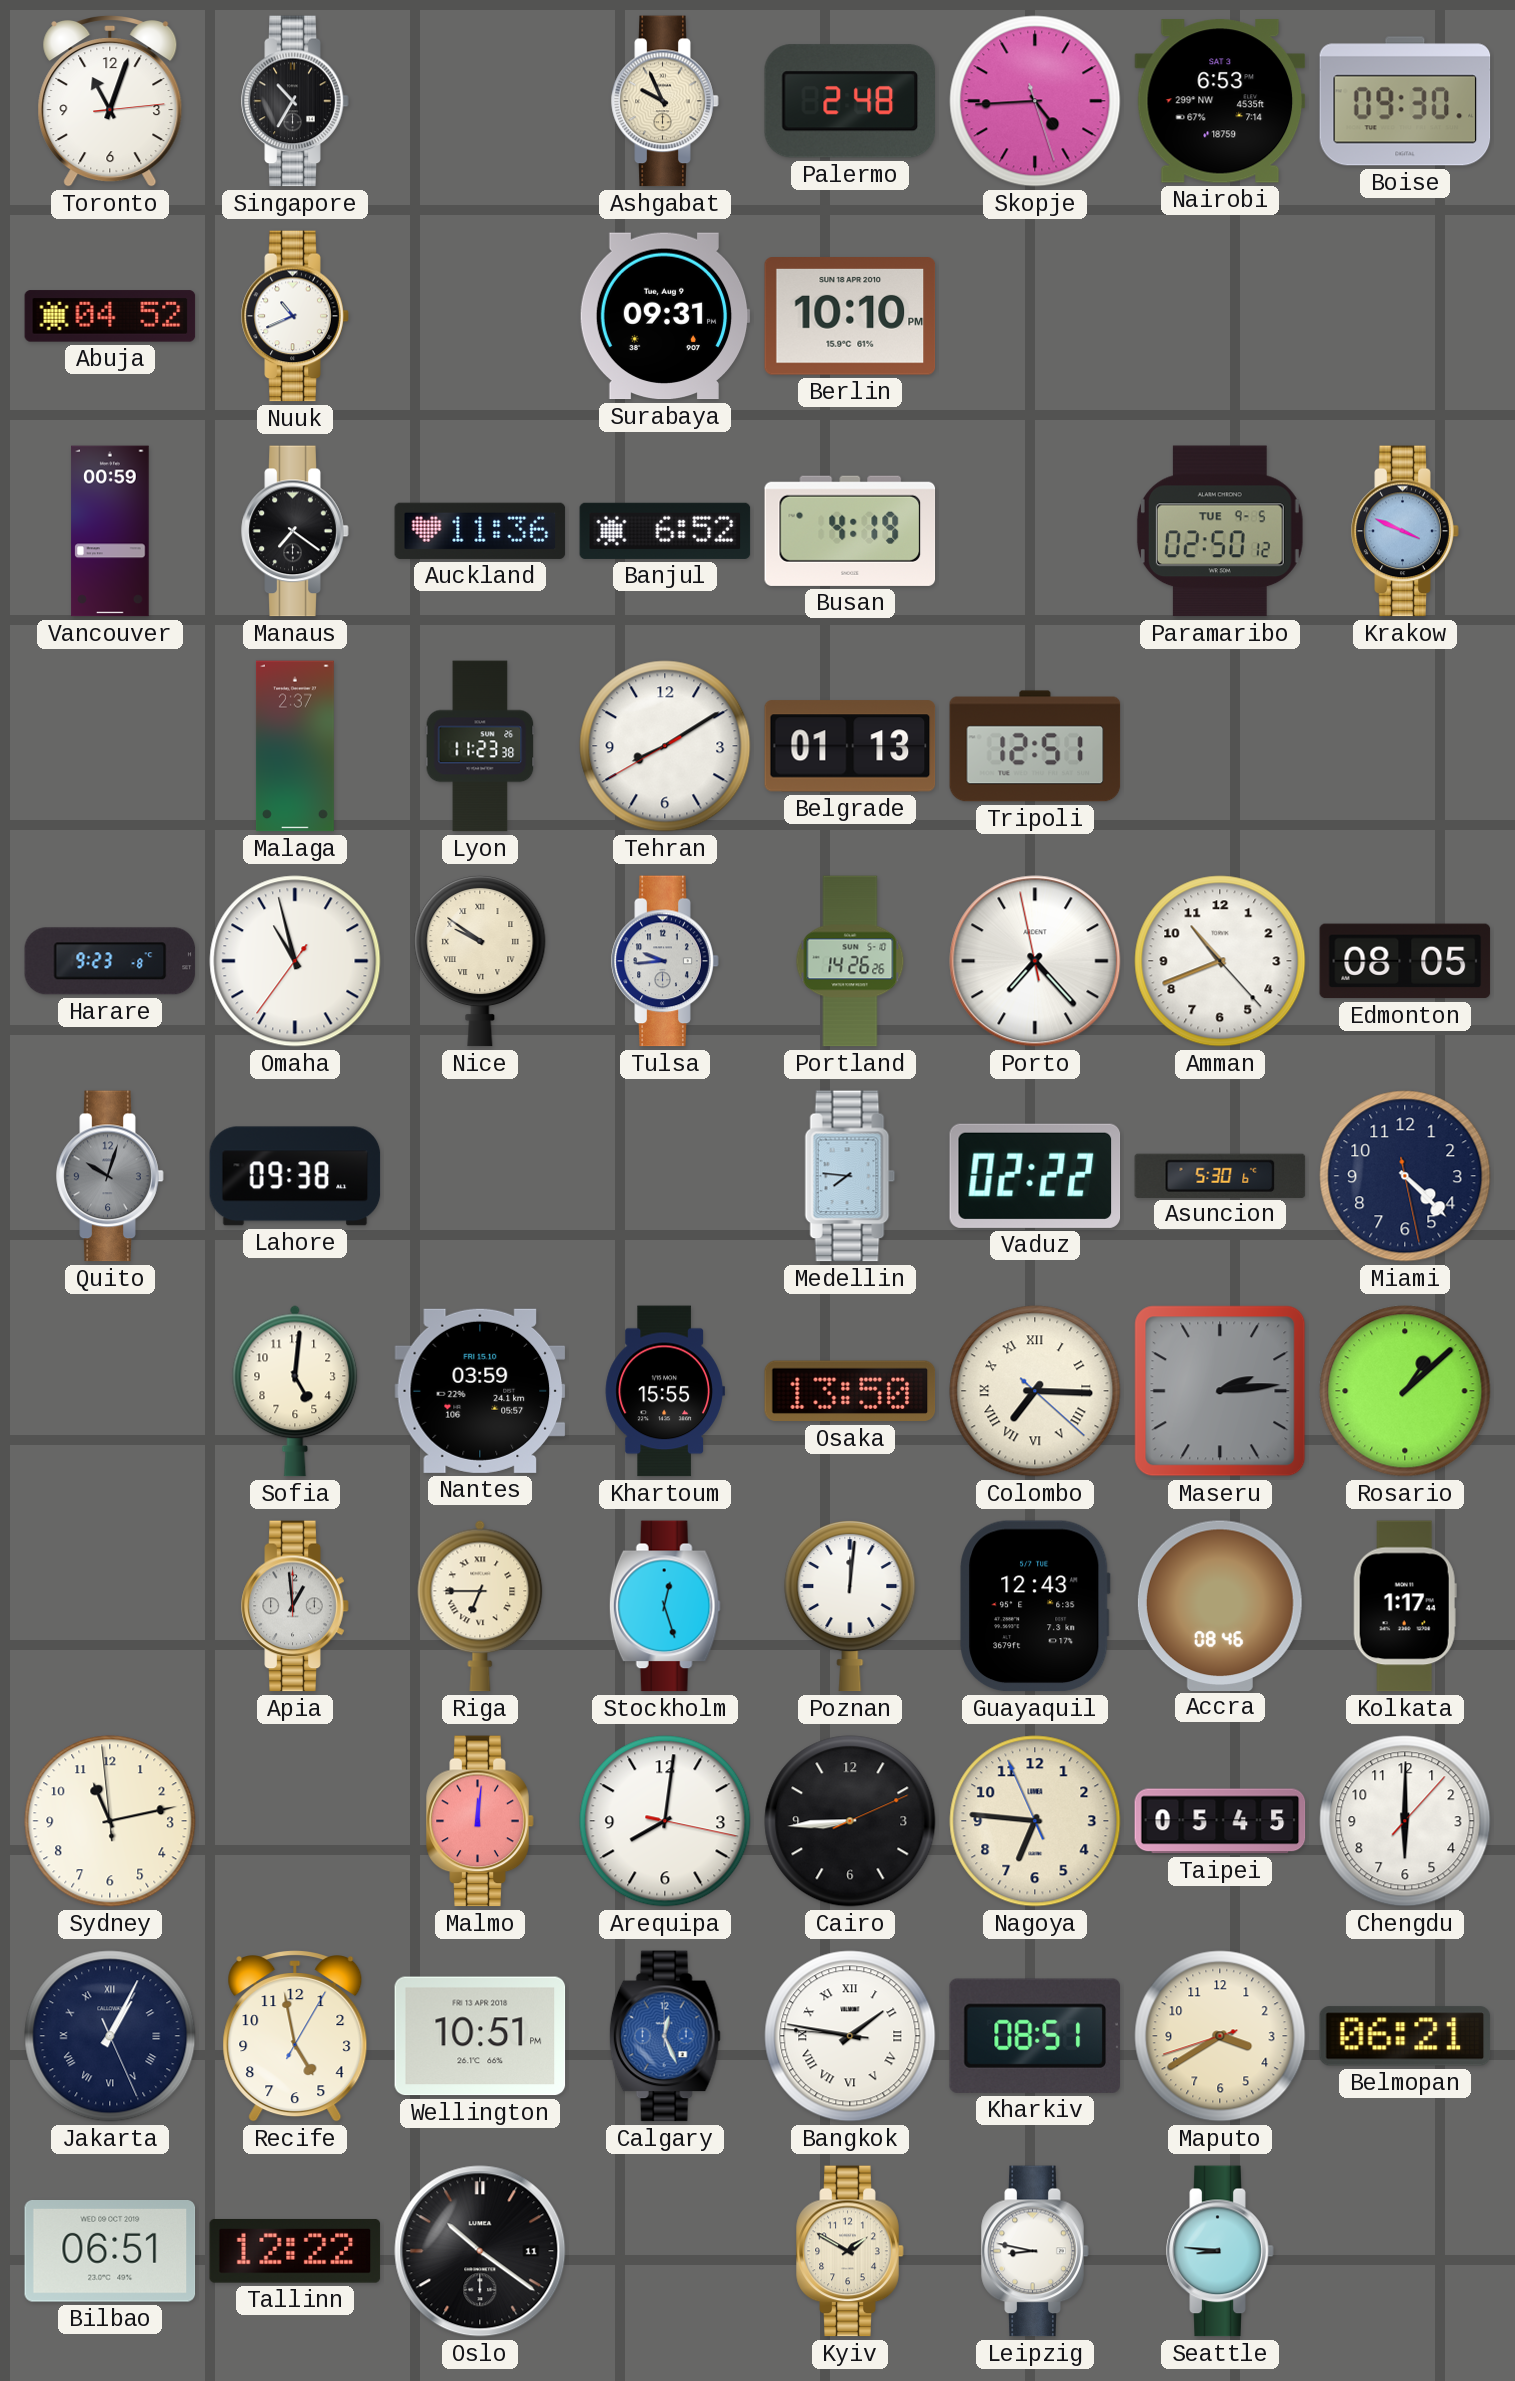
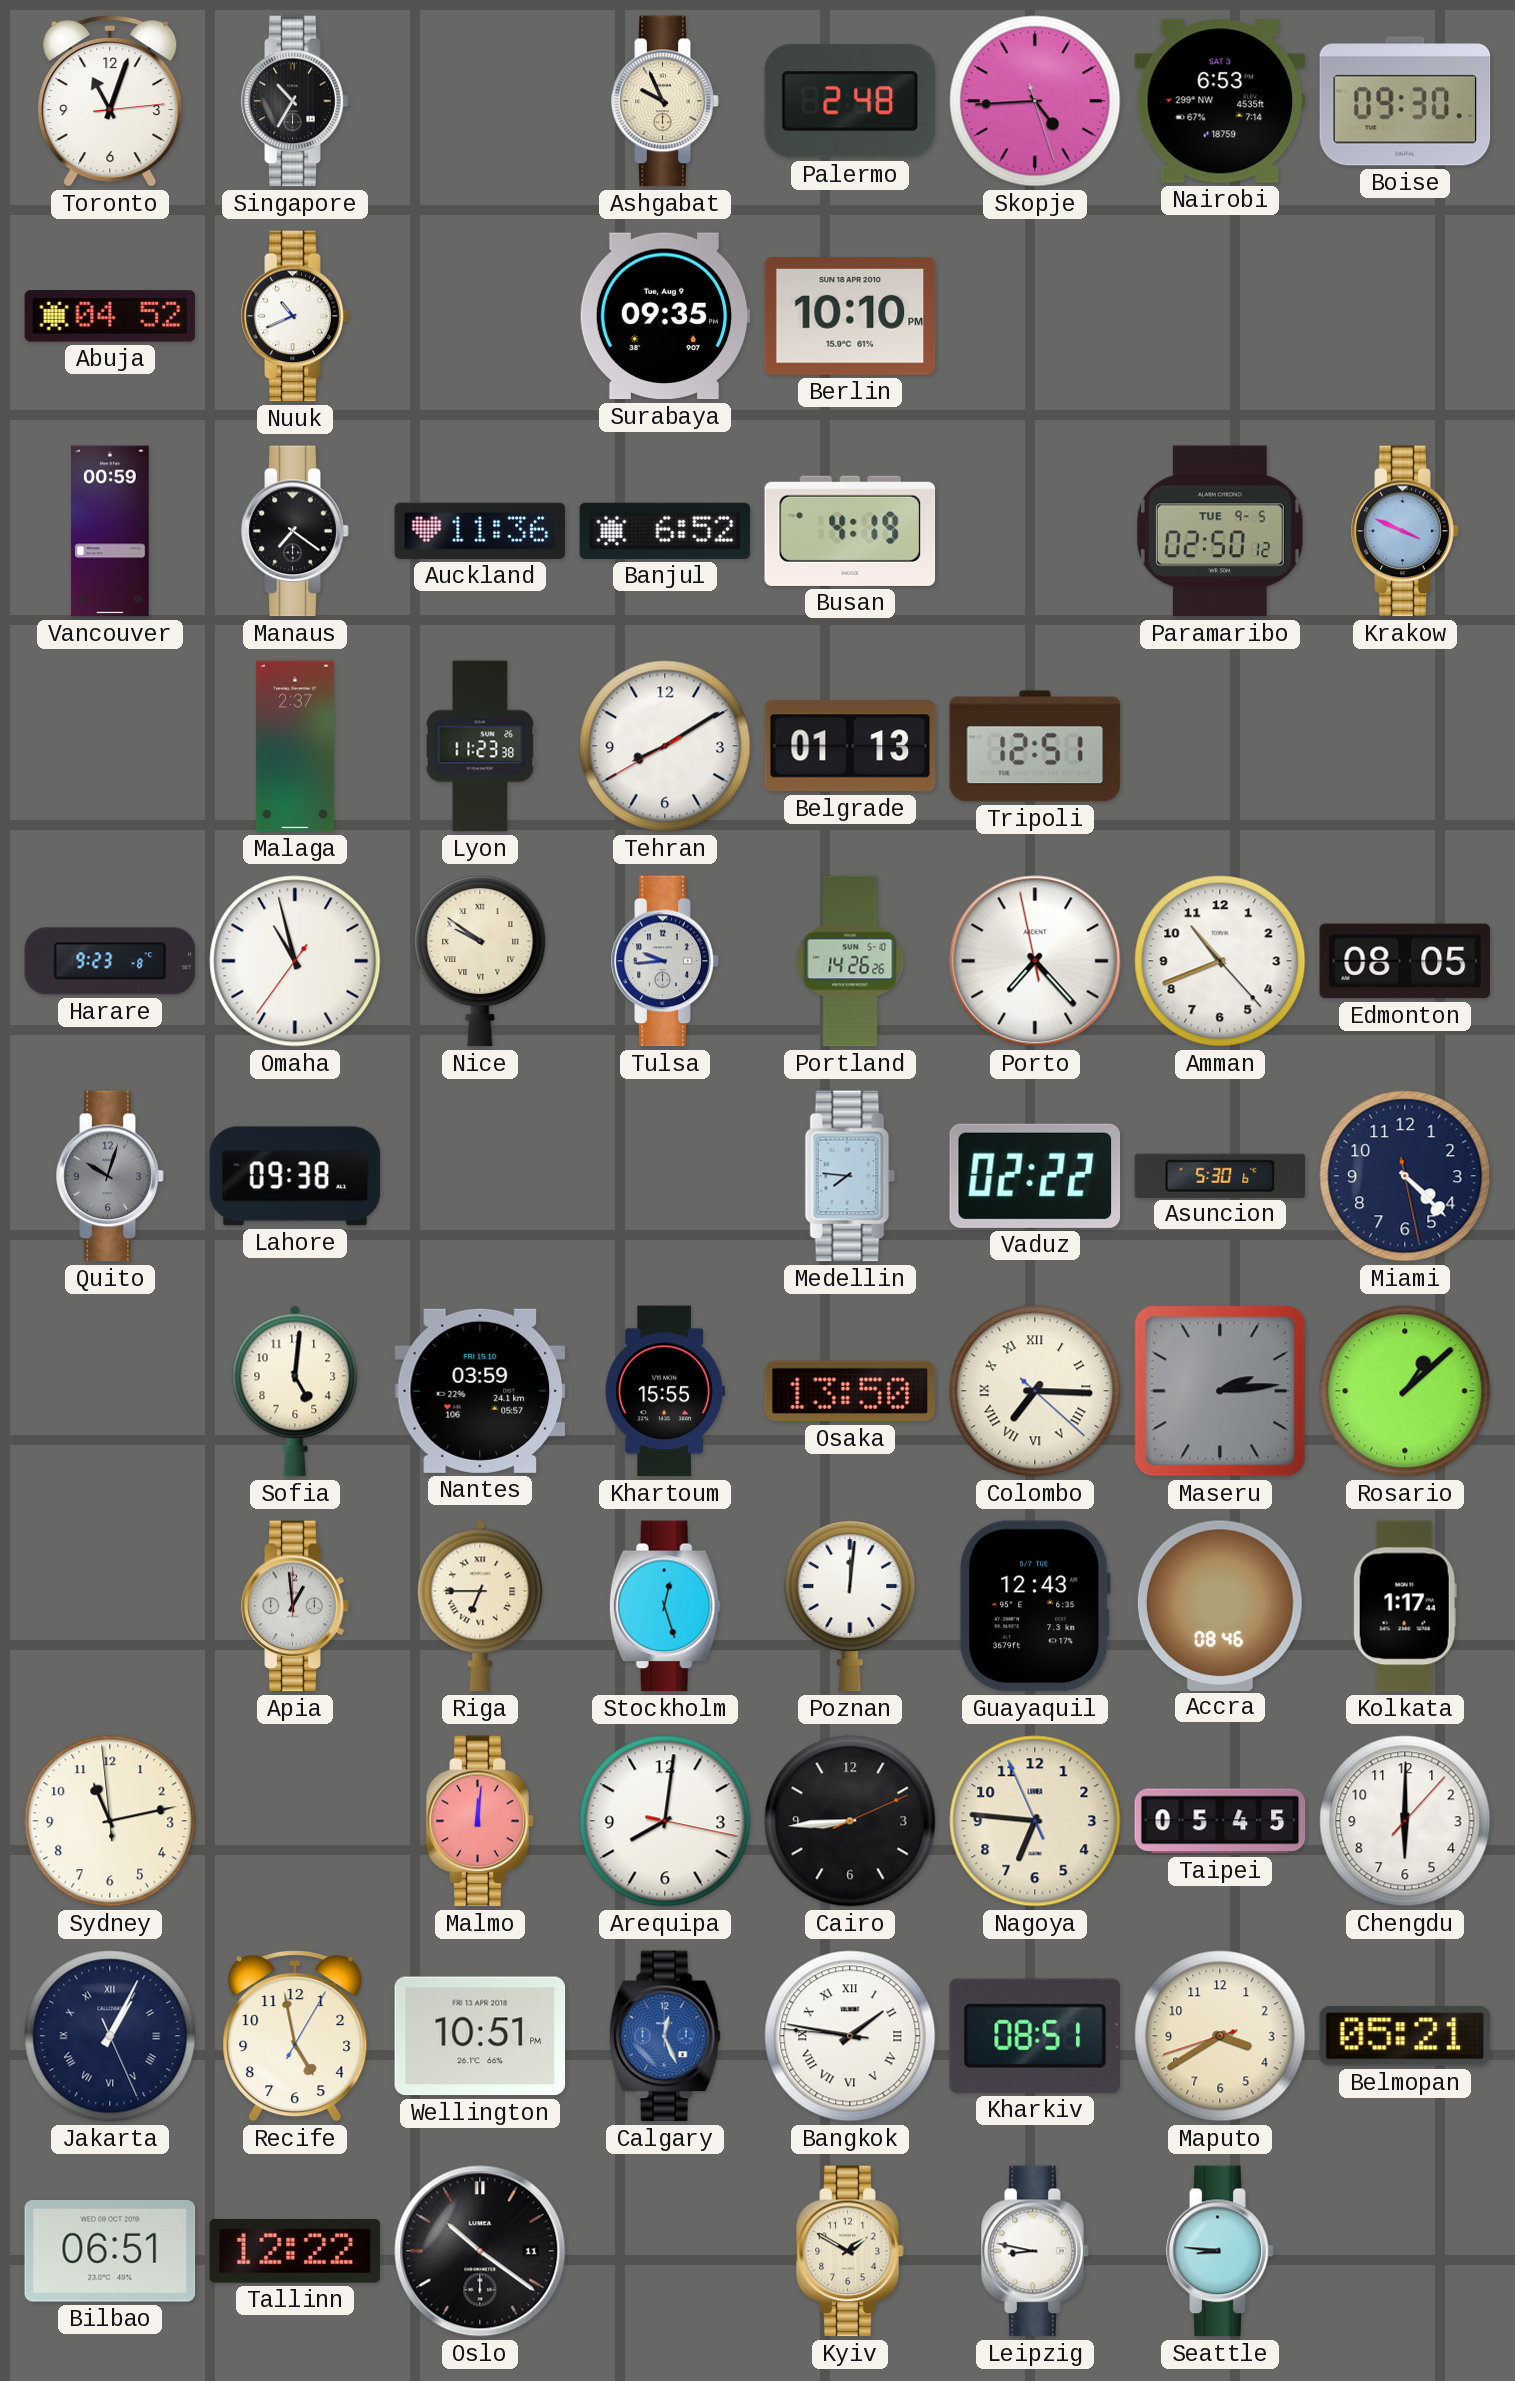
Surabaya: 09:31 -> 09:35
Belmopan: 06:21 -> 05:21
